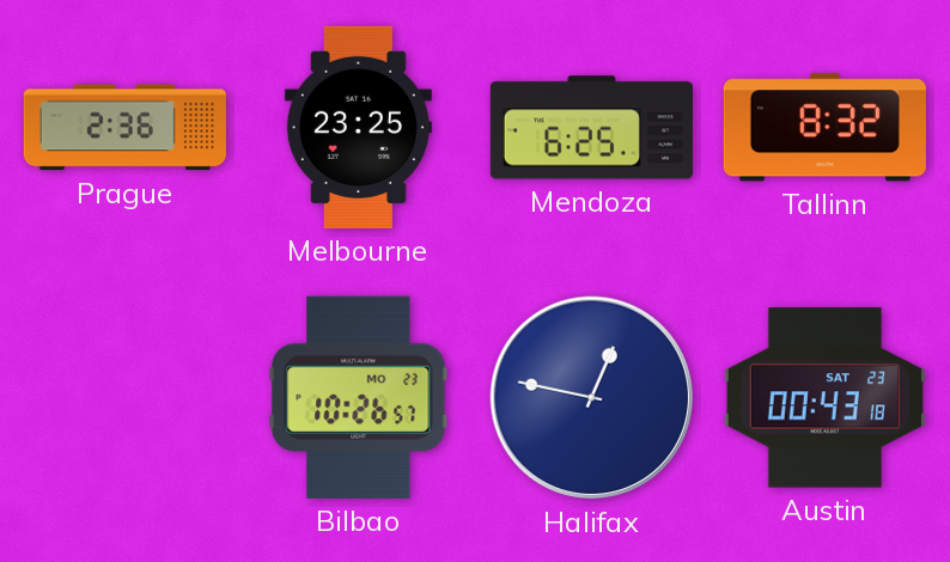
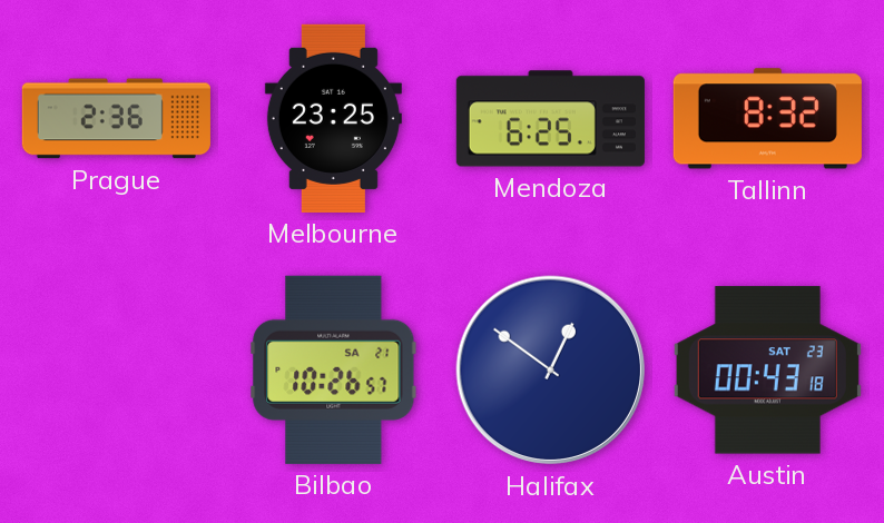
Bilbao date: MO 23 -> SA 21
Halifax: 12:47 -> 12:51
